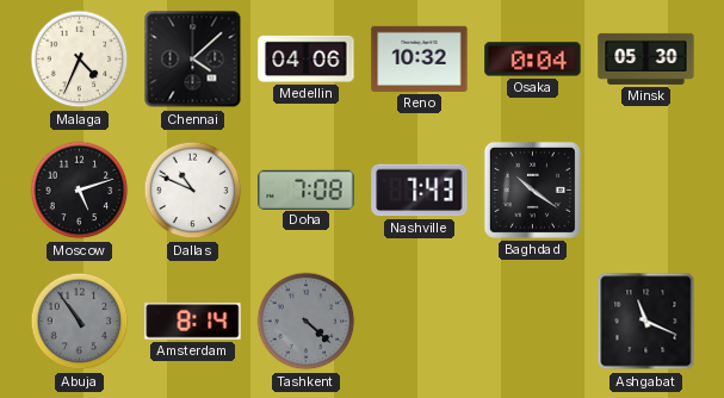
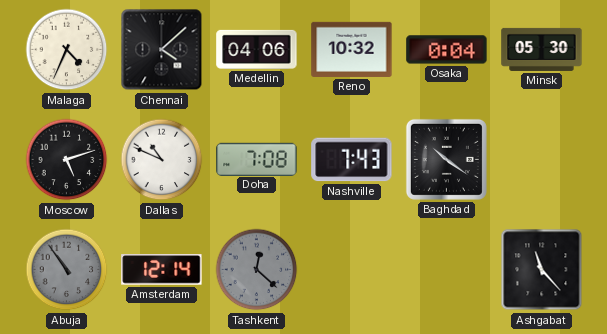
Amsterdam: 8:14 -> 12:14
Tashkent: 4:22 -> 12:22
Ashgabat: 11:19 -> 11:23
